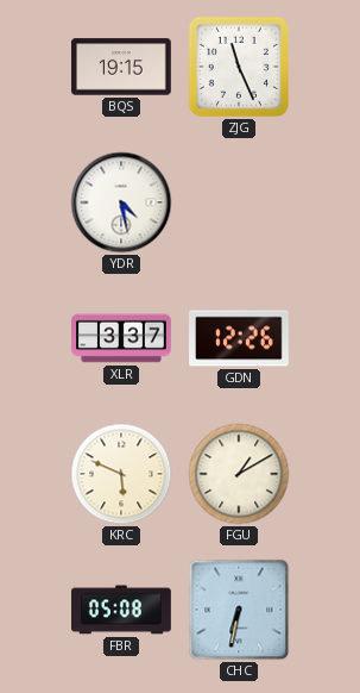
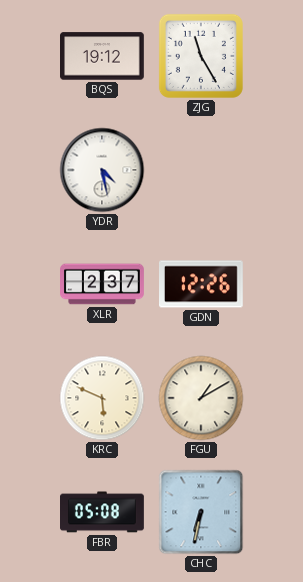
BQS: 19:15 -> 19:12
ZJG: 11:26 -> 11:25
XLR: 3:37 -> 2:37
